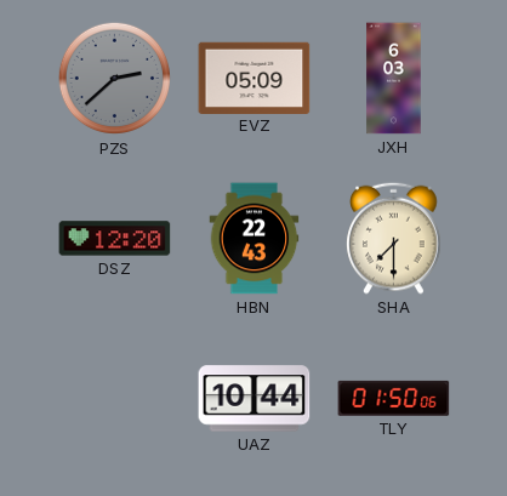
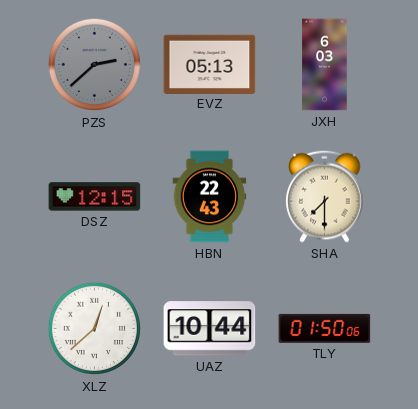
EVZ: 05:09 -> 05:13
DSZ: 12:20 -> 12:15
XLZ: none -> 12:38
